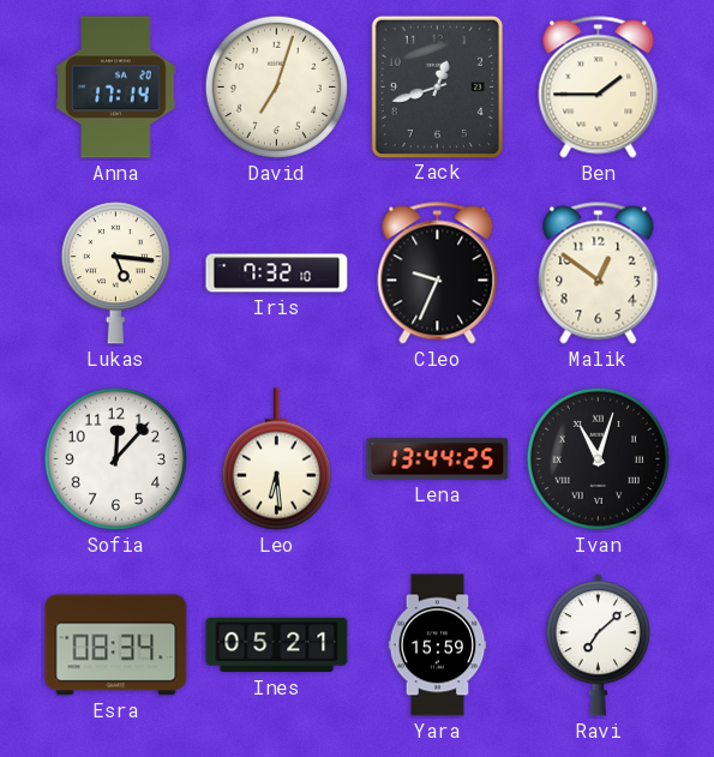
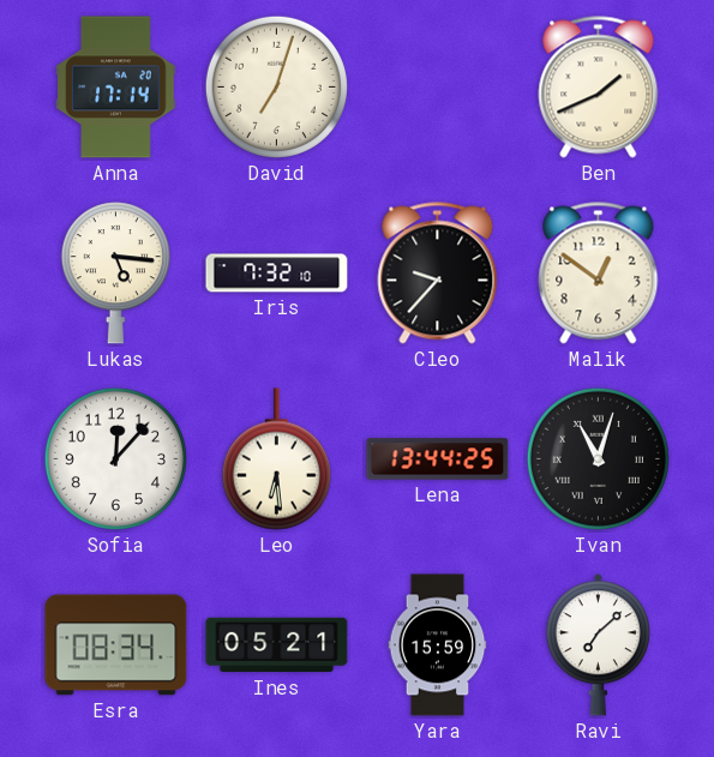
Zack: 12:42 -> none
Ben: 1:45 -> 1:41
Cleo: 9:34 -> 9:37
